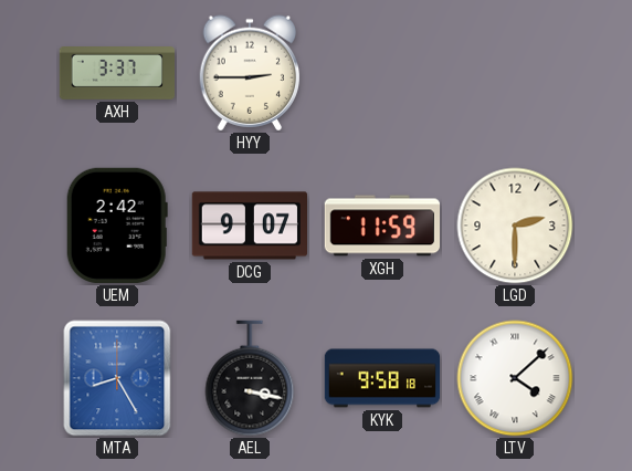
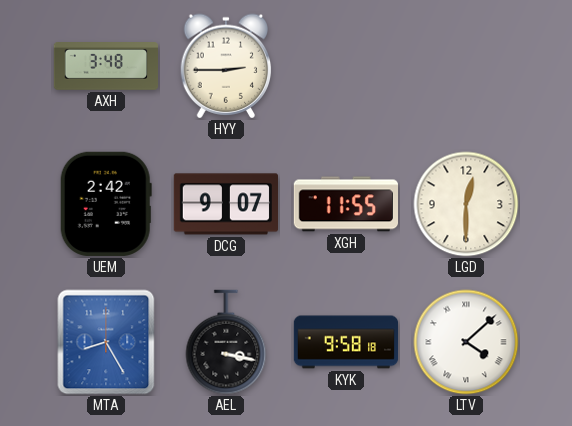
AXH: 3:37 -> 3:48
XGH: 11:59 -> 11:55
LGD: 2:30 -> 12:30
